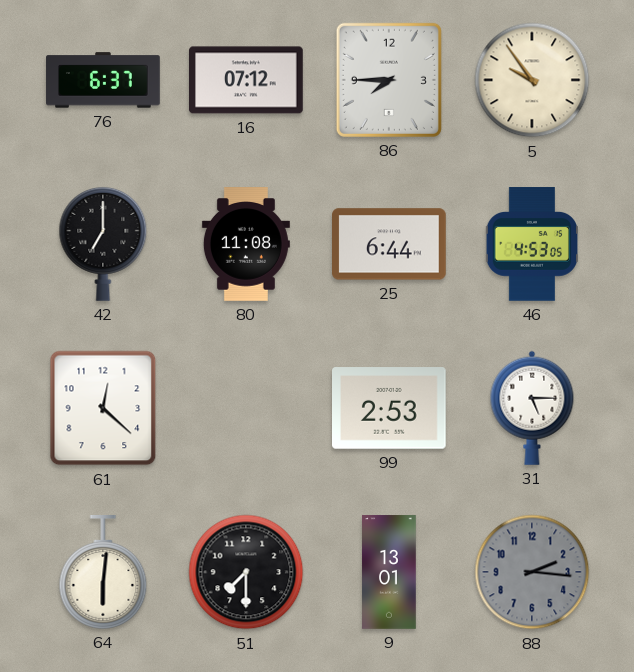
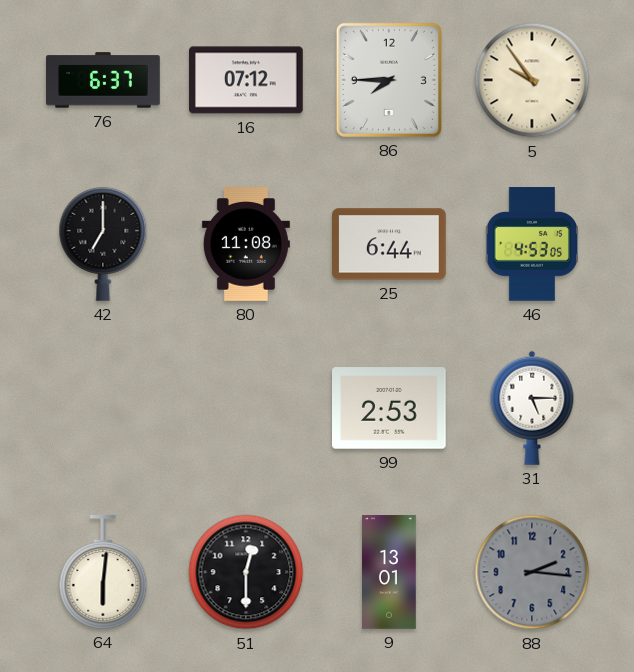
61: 12:22 -> none
51: 7:30 -> 12:30
